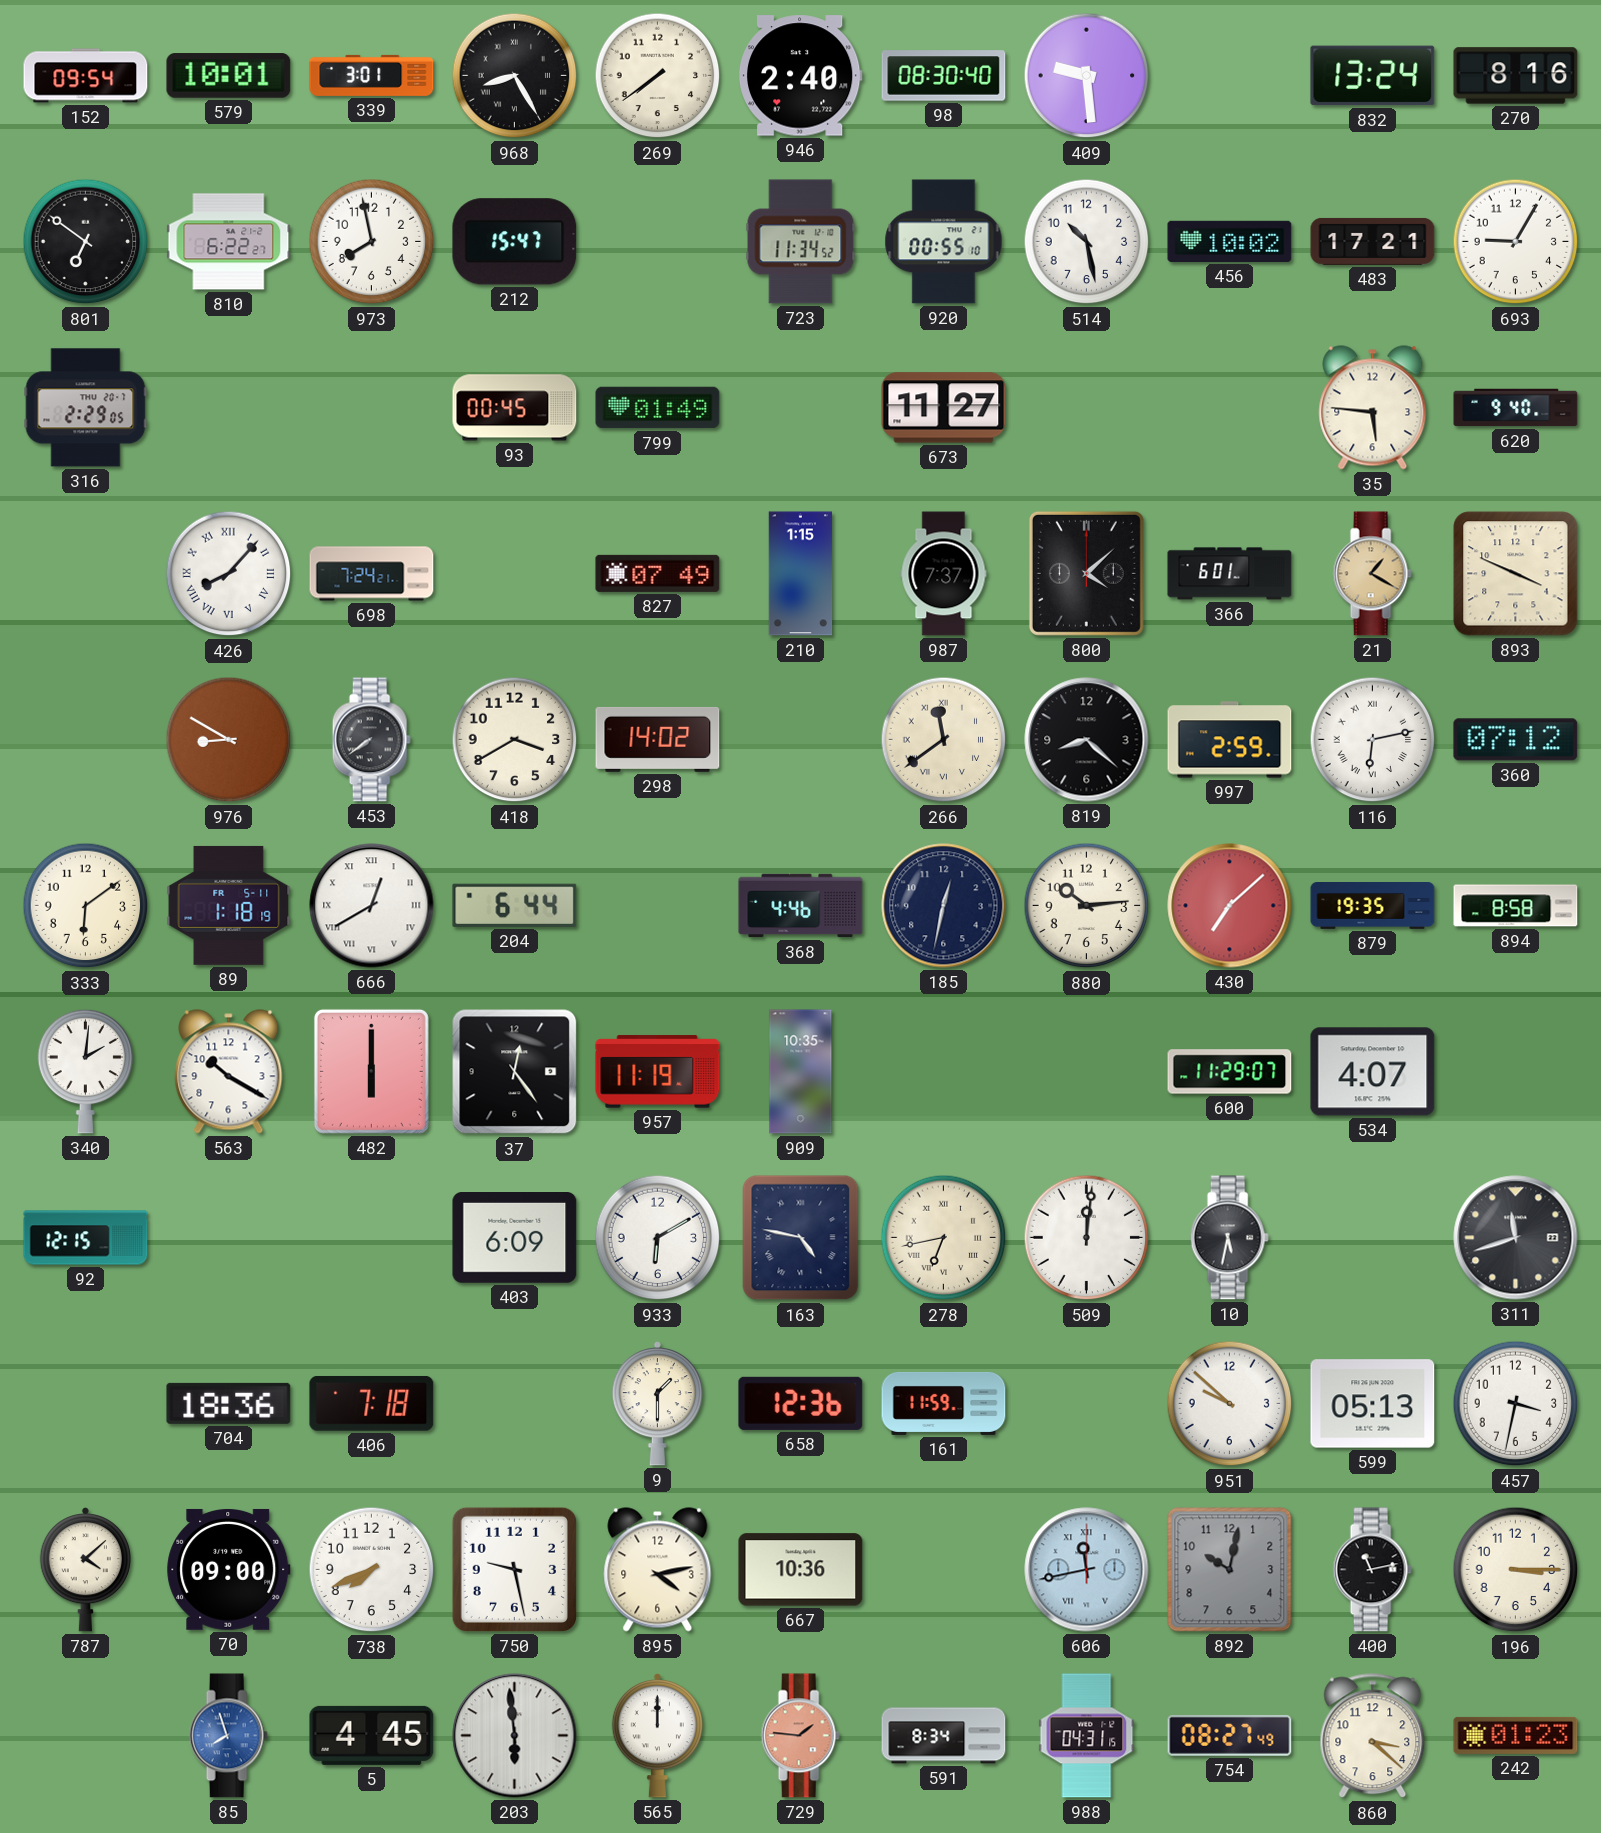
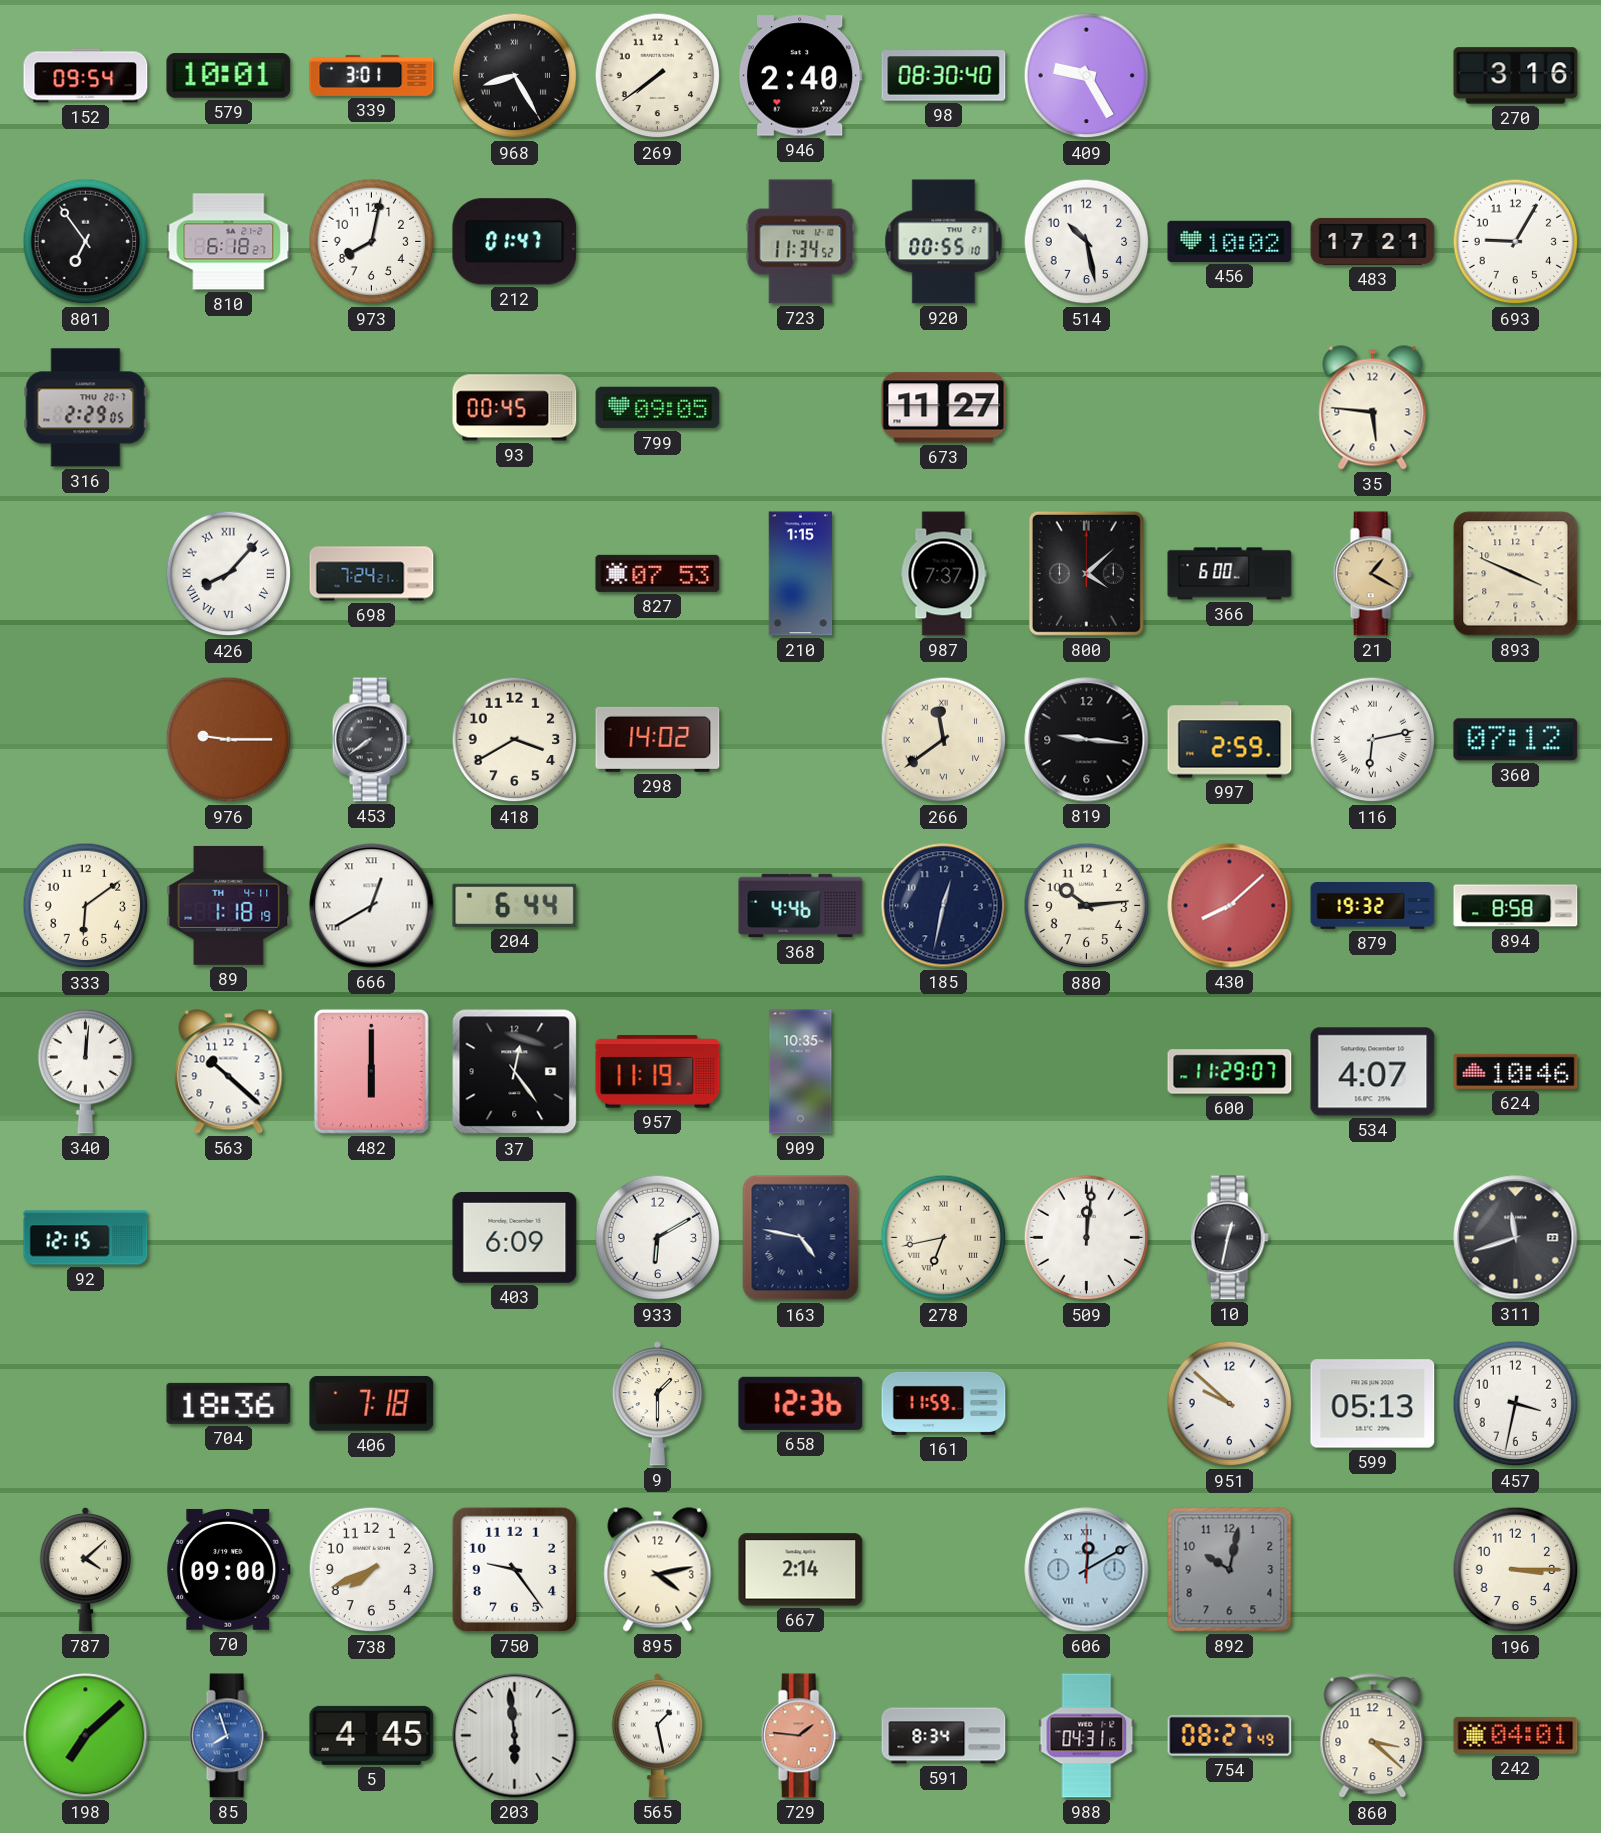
409: 9:29 -> 9:25
832: 13:24 -> none
270: 8:16 -> 3:16
801: 6:51 -> 6:54
810: 6:22 -> 6:18
973: 7:58 -> 8:02
212: 15:47 -> 01:47
799: 01:49 -> 09:05
620: 9:40 -> none
827: 07:49 -> 07:53
366: 6:01 -> 6:00
976: 8:50 -> 9:15
819: 8:22 -> 9:16
89 date: FR 5-11 -> TH 4-11
430: 7:08 -> 8:08
879: 19:35 -> 19:32
340: 2:01 -> 12:01
563: 10:20 -> 10:22
624: none -> 10:46
10: 5:32 -> 12:32
750: 9:28 -> 9:24
667: 10:36 -> 2:14
606: 11:43 -> 12:10
400: 11:13 -> none
198: none -> 7:08
565: 12:00 -> 1:28
242: 01:23 -> 04:01
